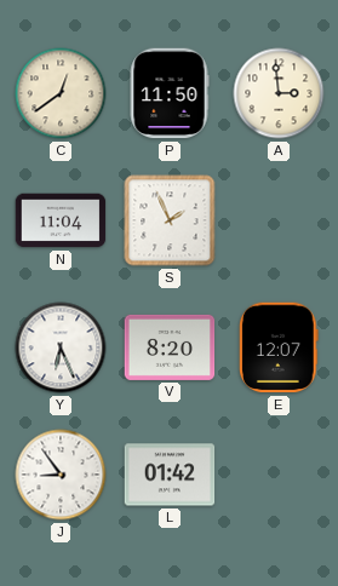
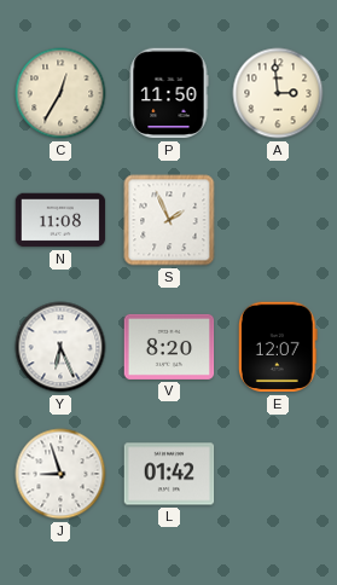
C: 12:39 -> 12:35
N: 11:04 -> 11:08
J: 8:54 -> 8:57
